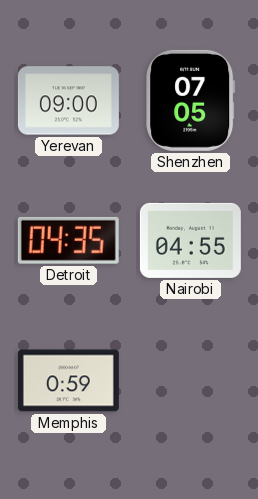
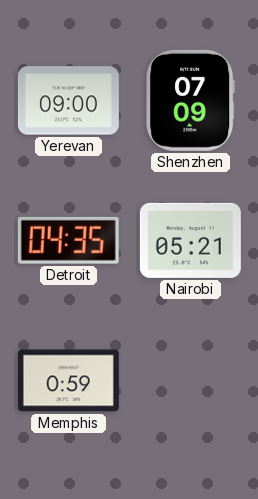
Shenzhen: 07:05 -> 07:09
Nairobi: 04:55 -> 05:21
